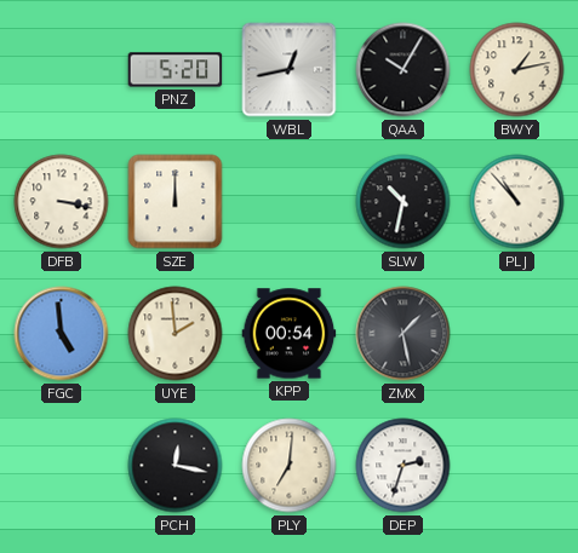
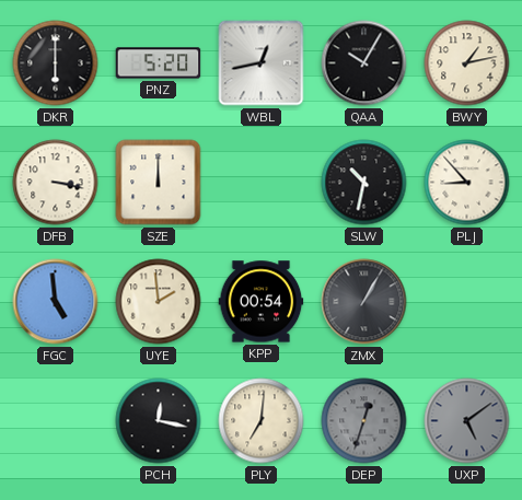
DKR: none -> 6:00
PLJ: 10:53 -> 8:53
ZMX: 1:28 -> 1:05
DEP: 2:33 -> 12:33
DEP dial: white -> grey
UXP: none -> 5:09
